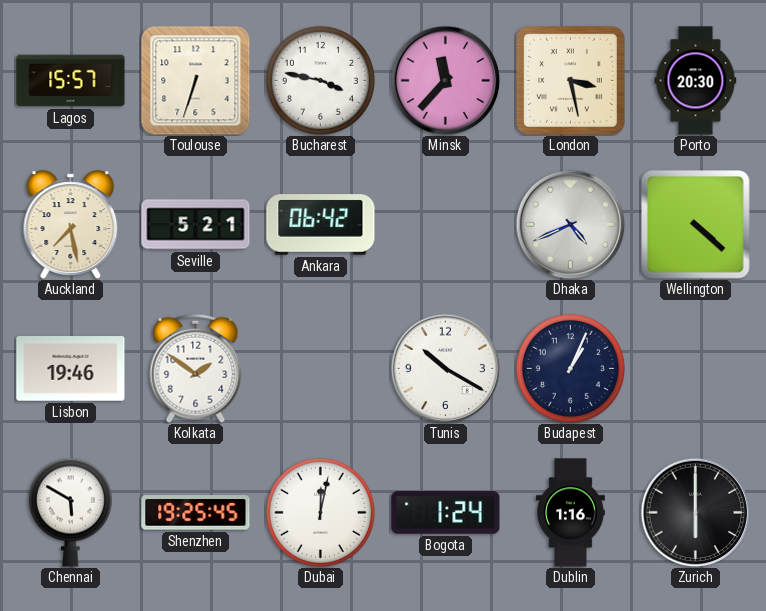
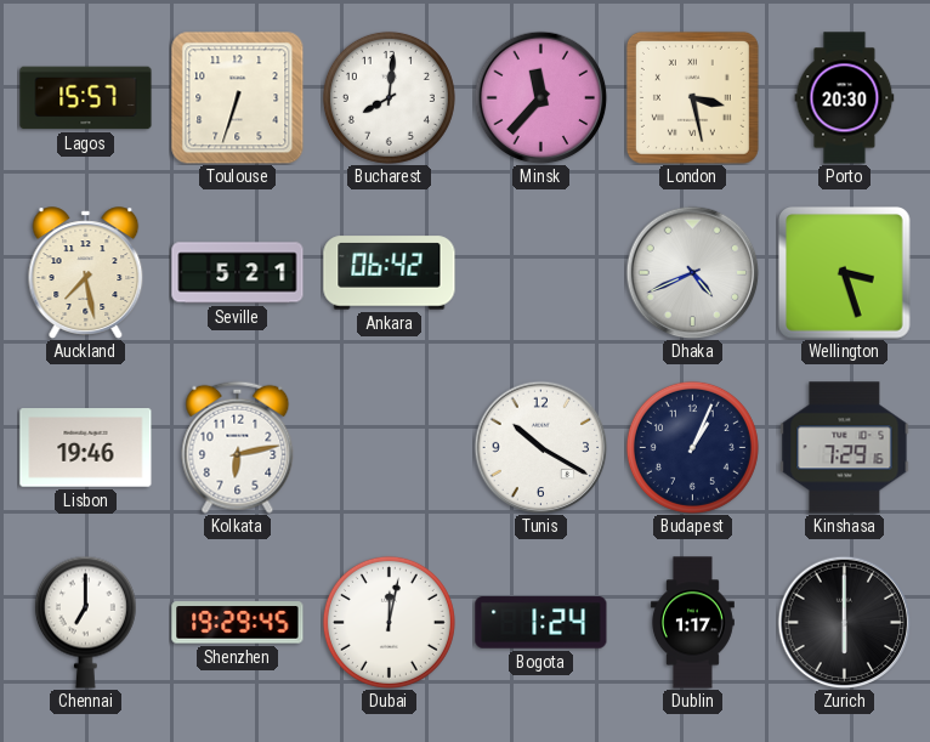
Bucharest: 3:47 -> 8:01
Wellington: 4:22 -> 3:27
Kolkata: 1:51 -> 6:13
Kinshasa: none -> 7:29
Chennai: 5:50 -> 7:00
Shenzhen: 19:25 -> 19:29
Dublin: 1:16 -> 1:17
